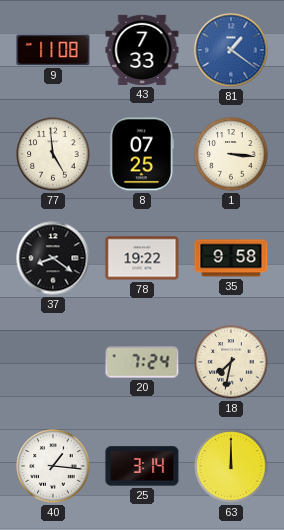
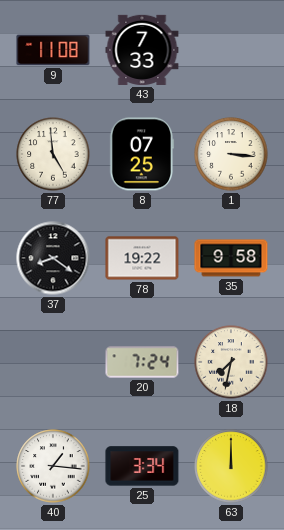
81: 1:21 -> none
25: 3:14 -> 3:34
